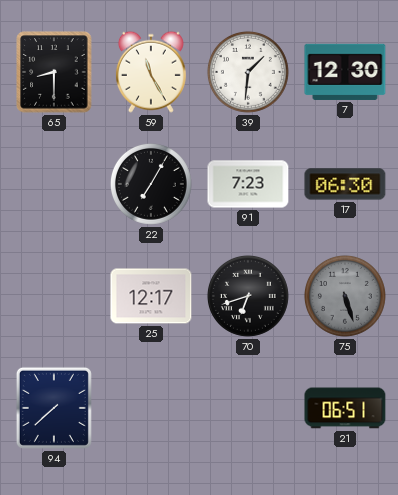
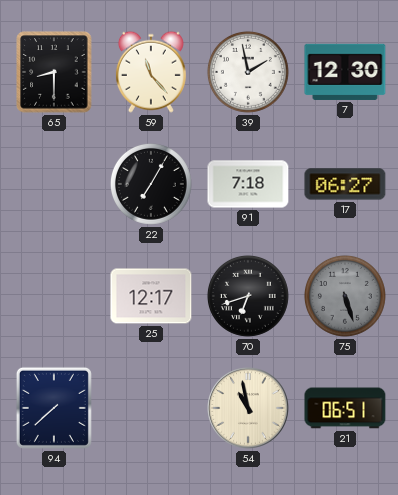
59: 11:25 -> 11:23
39: 1:31 -> 1:58
91: 7:23 -> 7:18
17: 06:30 -> 06:27
54: none -> 10:58
